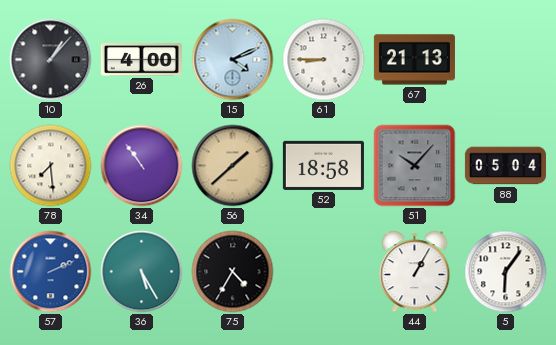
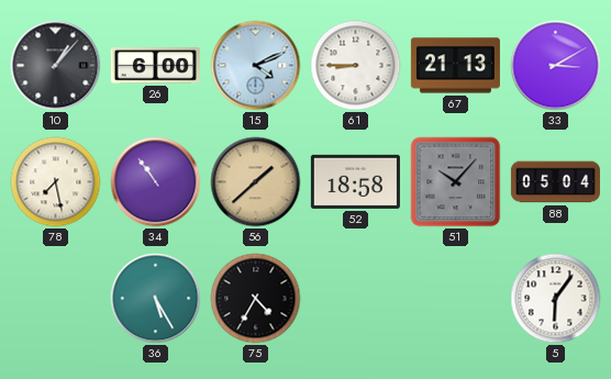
26: 4:00 -> 6:00
33: none -> 3:10
78: 7:29 -> 7:28
57: 2:11 -> none
44: 1:05 -> none
